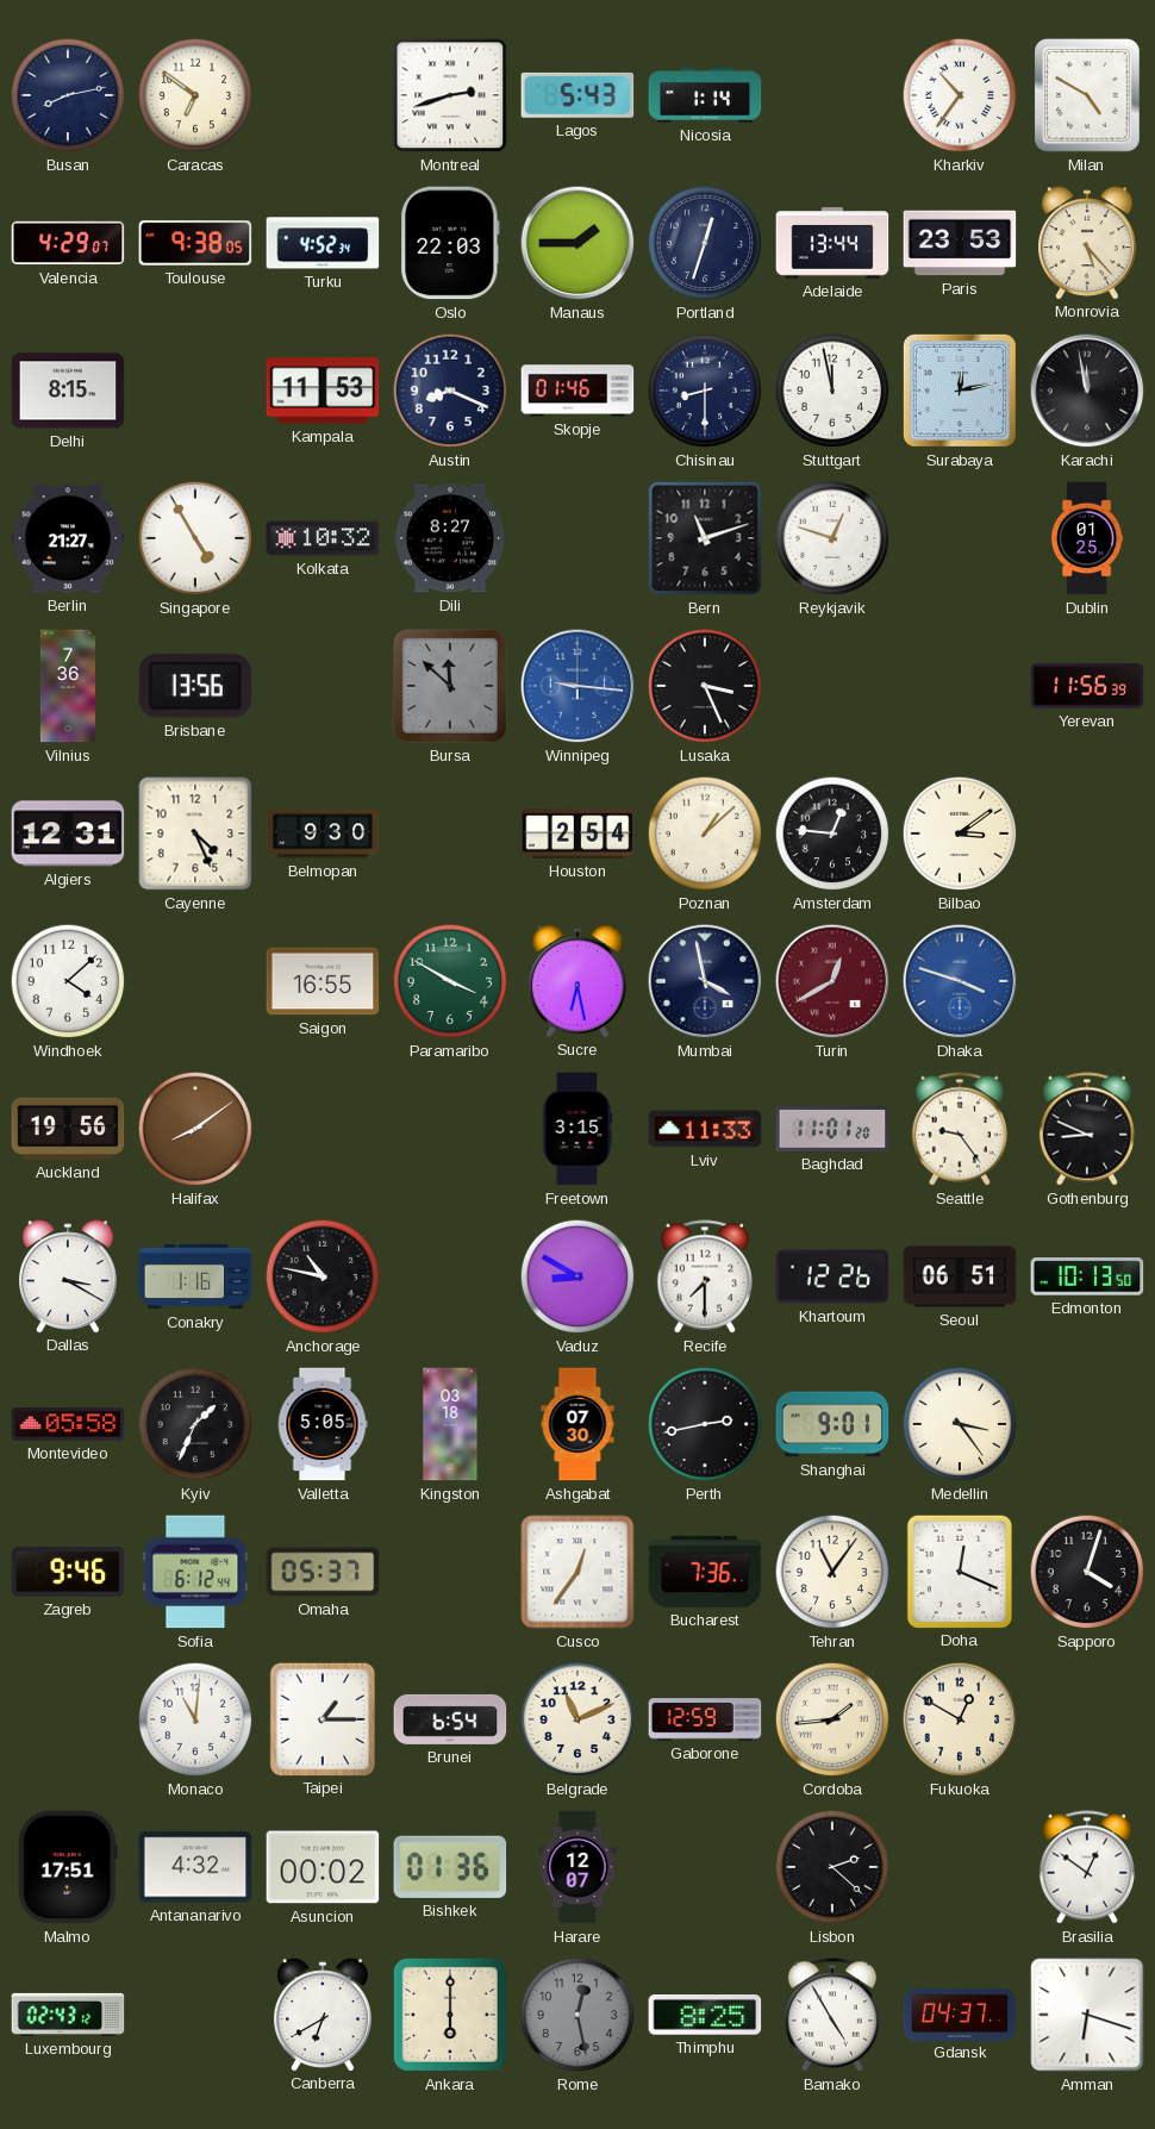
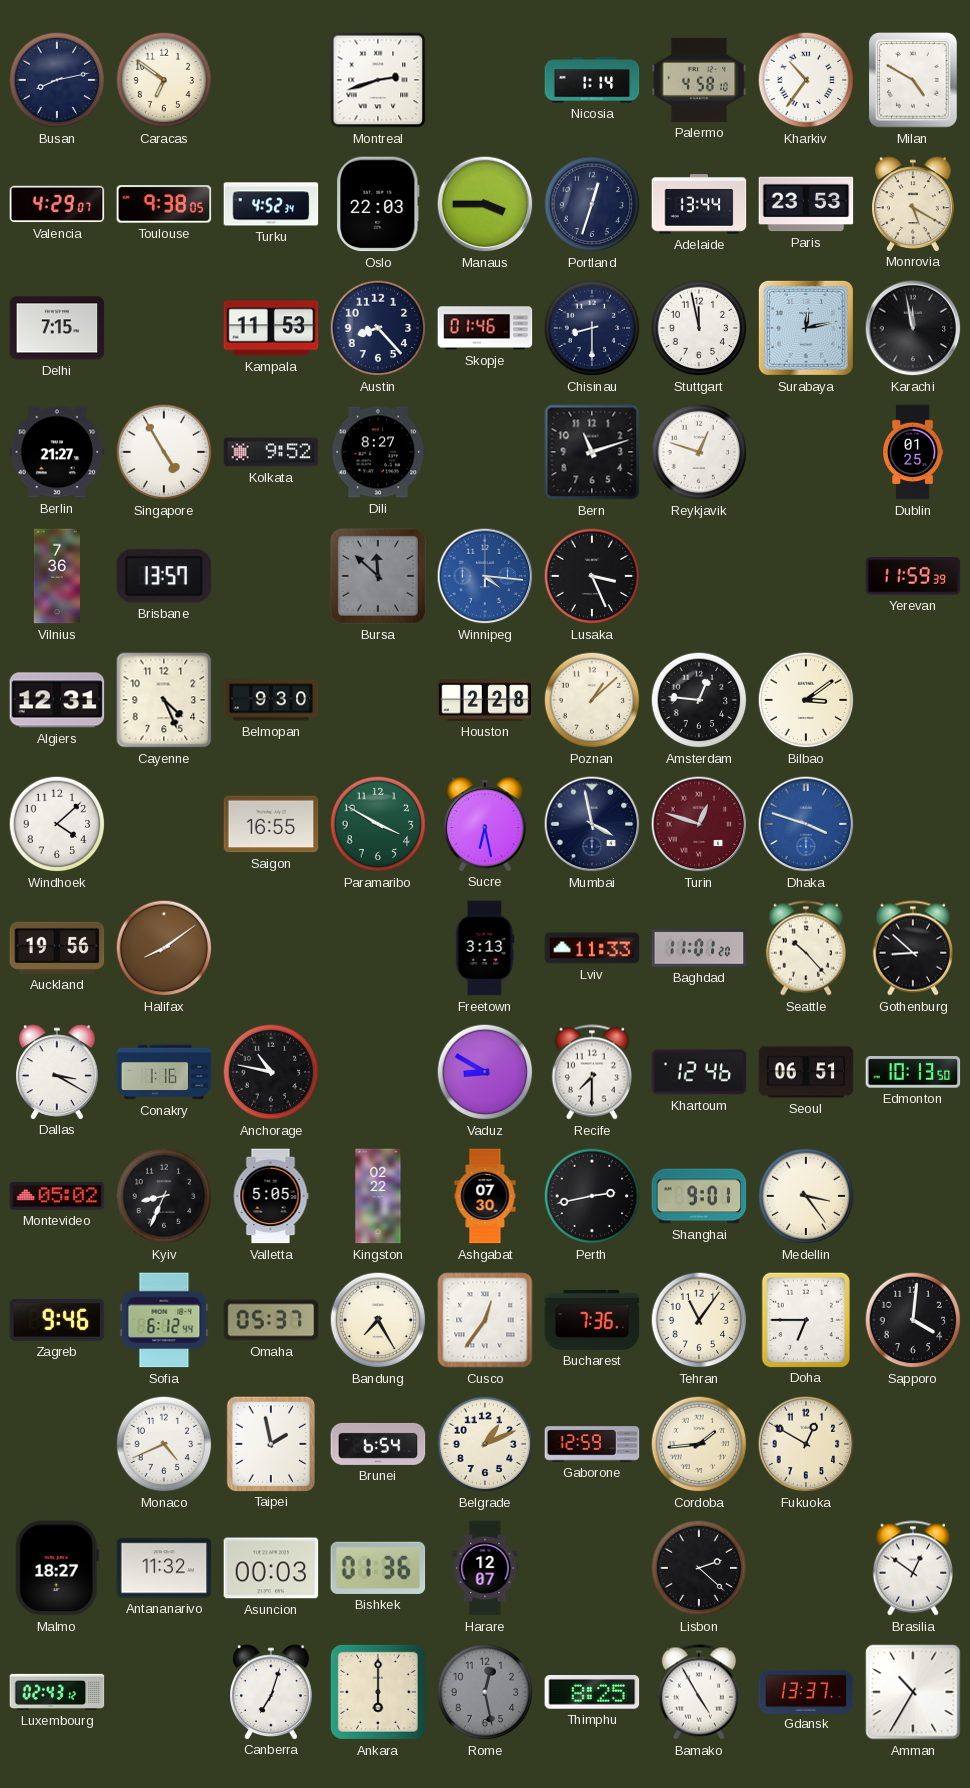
Lagos: 5:43 -> none
Palermo: none -> 4:58
Manaus: 1:45 -> 3:45
Monrovia: 5:23 -> 5:20
Delhi: 8:15 -> 7:15
Austin: 8:19 -> 8:23
Kolkata: 10:32 -> 9:52
Brisbane: 13:56 -> 13:57
Winnipeg: 9:16 -> 4:16
Yerevan: 11:56 -> 11:59
Houston: 2:54 -> 2:28
Turin: 12:40 -> 12:48
Freetown: 3:15 -> 3:13
Seattle: 9:24 -> 10:23
Gothenburg: 8:49 -> 8:52
Khartoum: 12:26 -> 12:46
Montevideo: 05:58 -> 05:02
Kyiv: 1:34 -> 8:34
Kingston: 03:18 -> 02:22
Bandung: none -> 7:25
Doha: 12:19 -> 6:45
Sapporo: 4:03 -> 4:01
Monaco: 11:01 -> 4:41
Taipei: 1:15 -> 1:58
Belgrade: 11:11 -> 1:11
Malmo: 17:51 -> 18:27
Antananarivo: 4:32 -> 11:32
Asuncion: 00:02 -> 00:03
Canberra: 6:40 -> 7:03
Gdansk: 04:37 -> 13:37
Amman: 6:18 -> 10:35
